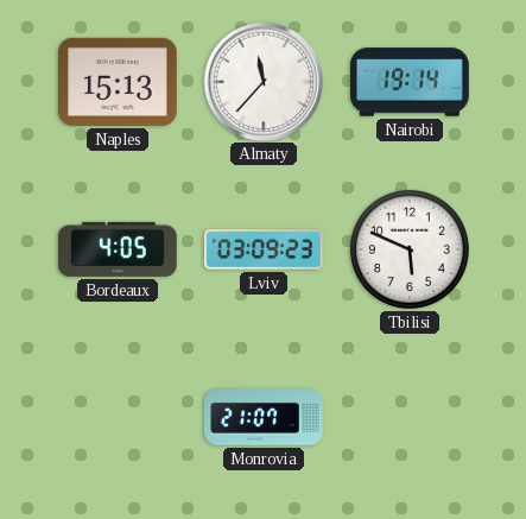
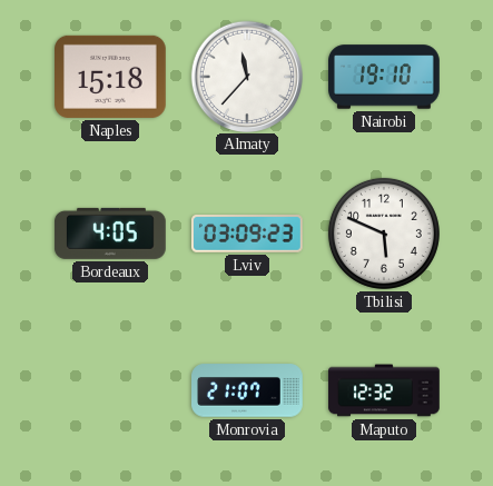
Naples: 15:13 -> 15:18
Nairobi: 19:14 -> 19:10
Maputo: none -> 12:32
